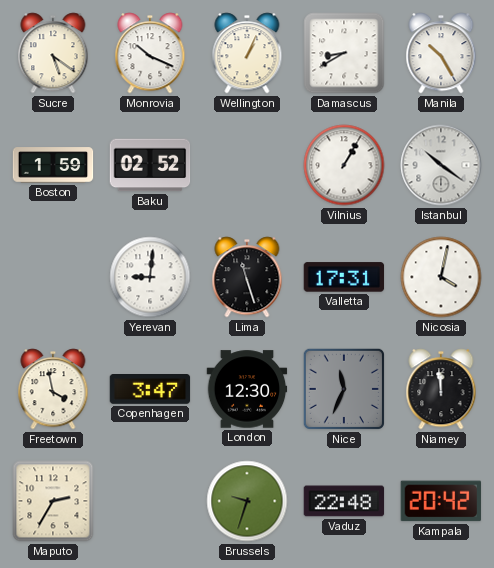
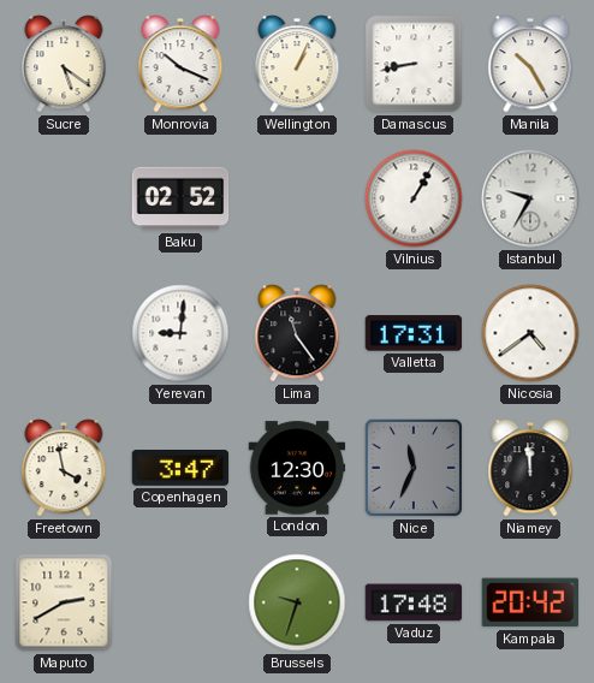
Damascus: 8:40 -> 8:43
Boston: 1:59 -> none
Istanbul: 10:21 -> 9:35
Lima: 11:27 -> 11:24
Nicosia: 4:02 -> 4:39
Maputo: 2:35 -> 2:40
Vaduz: 22:48 -> 17:48
